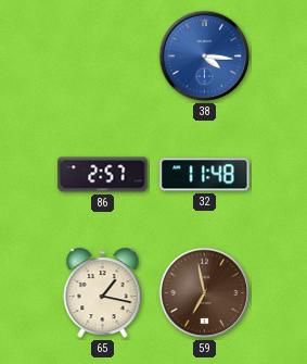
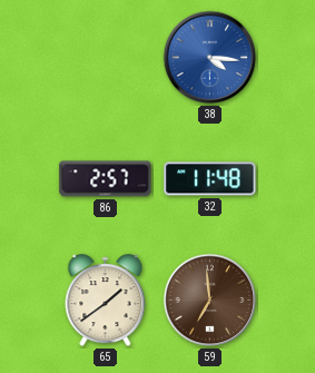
65: 1:17 -> 1:39
59: 6:58 -> 6:59
